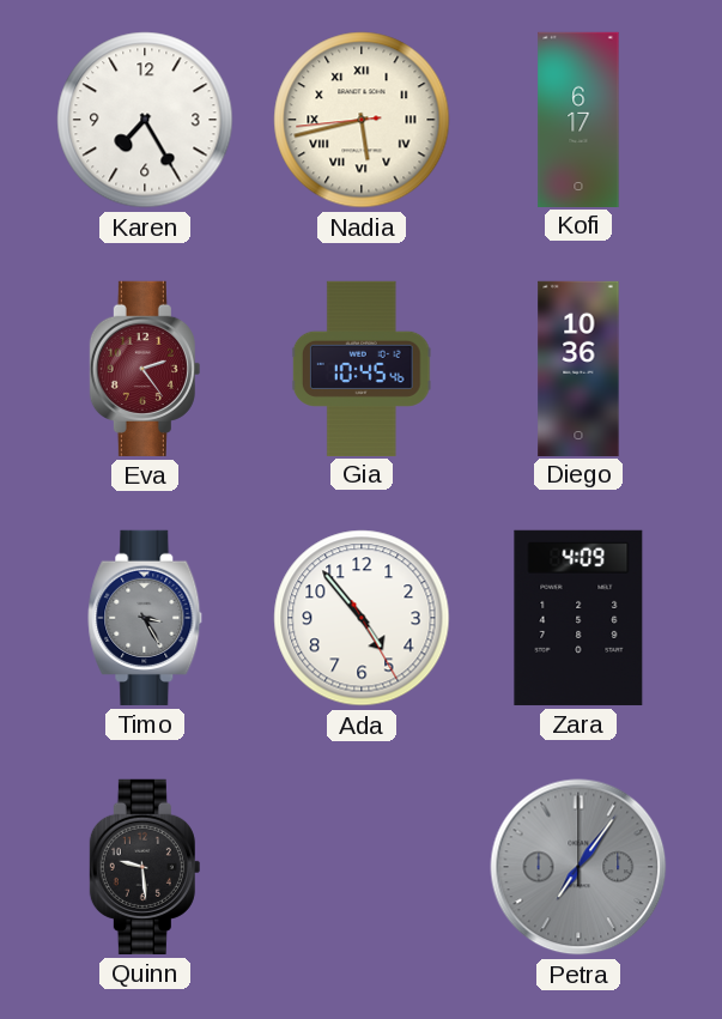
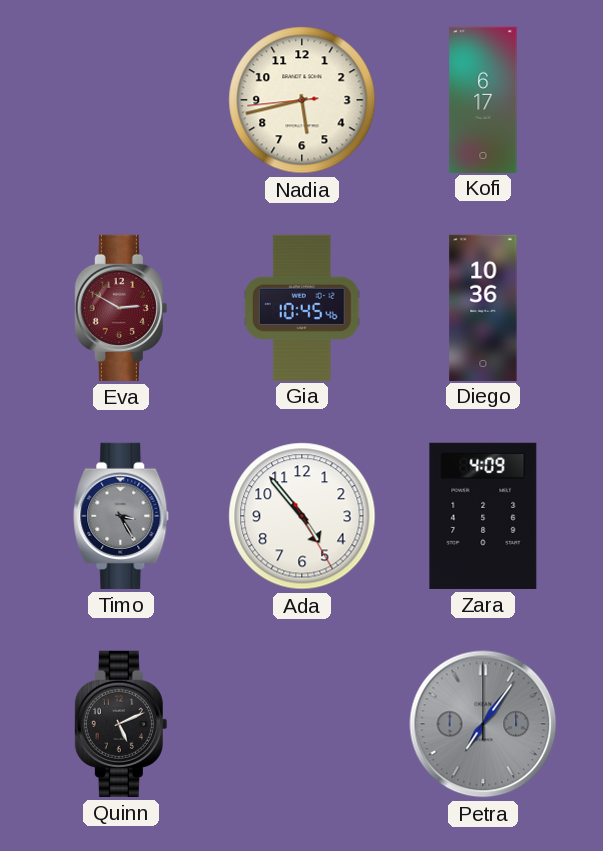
Karen: 7:25 -> none
Nadia numerals: Roman -> Arabic
Eva: 2:24 -> 2:50
Quinn: 9:29 -> 5:11
